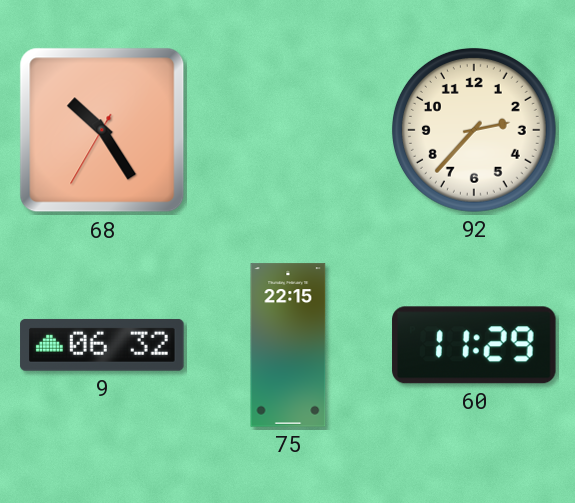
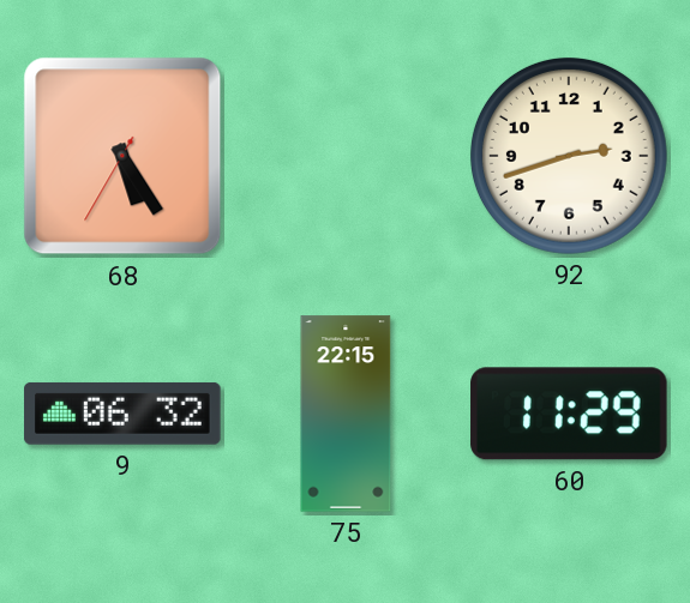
68: 10:24 -> 5:24
92: 2:37 -> 2:42
